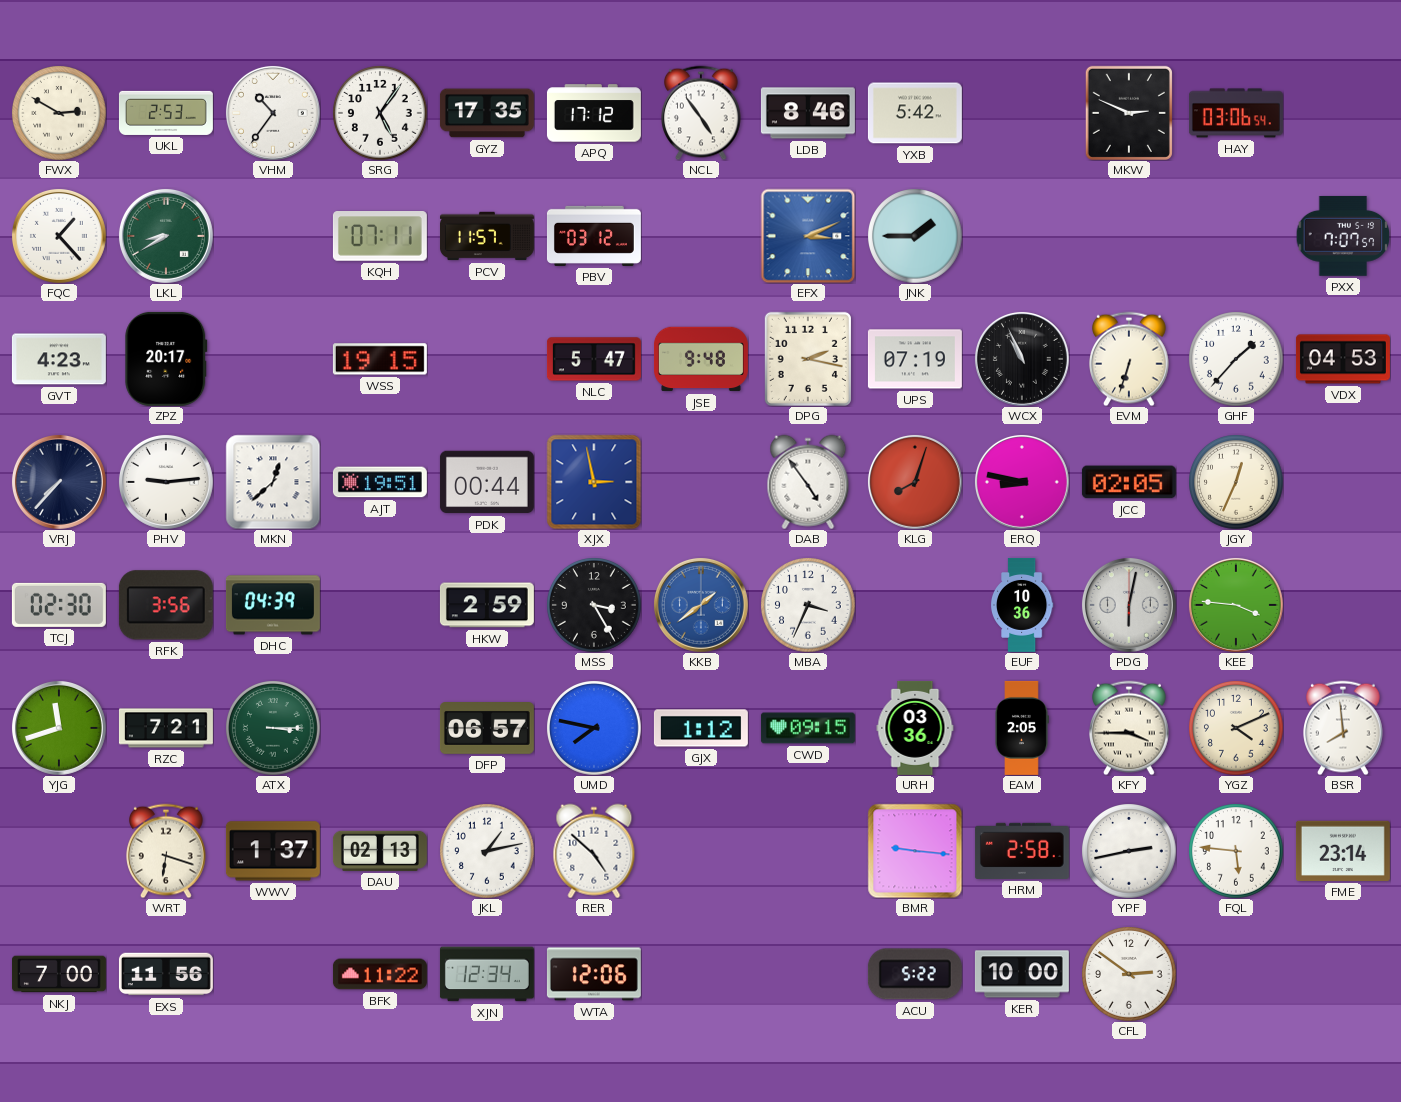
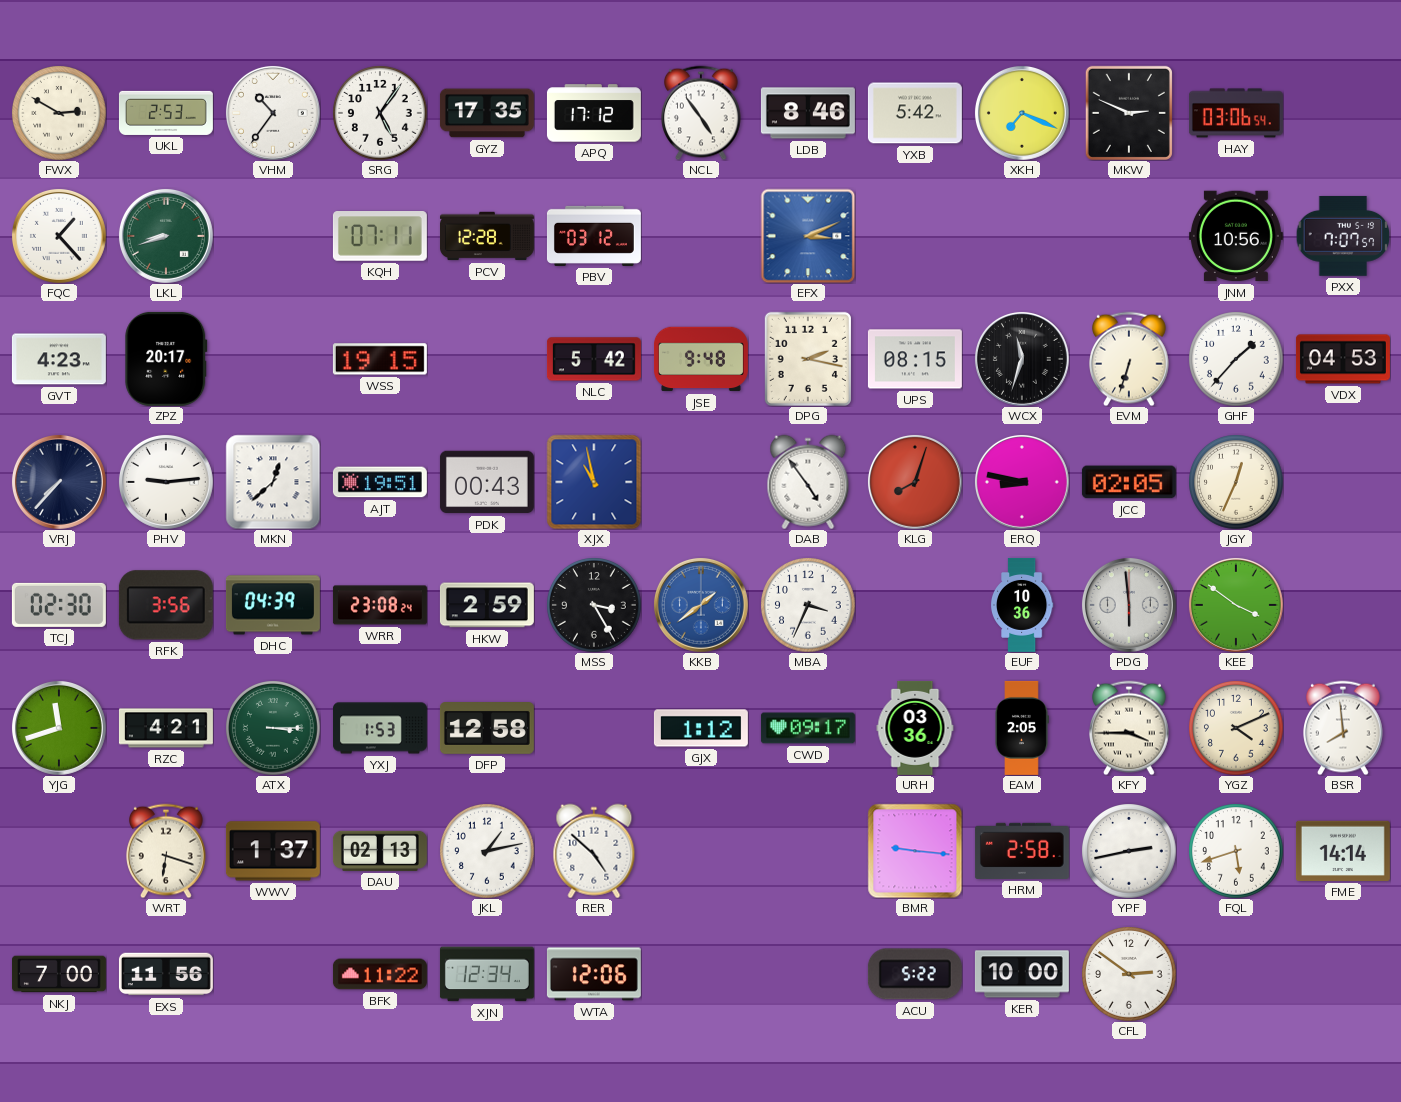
XKH: none -> 7:19
LKL: 8:40 -> 8:42
PCV: 11:57 -> 12:28
JNK: 1:45 -> none
JNM: none -> 10:56
NLC: 5:47 -> 5:42
UPS: 07:19 -> 08:15
WCX: 10:56 -> 11:33
PDK: 00:44 -> 00:43
XJX: 2:58 -> 10:58
WRR: none -> 23:08
PDG: 6:02 -> 5:59
KEE: 3:46 -> 3:51
RZC: 7:21 -> 4:21
YXJ: none -> 1:53
DFP: 06:57 -> 12:58
UMD: 7:47 -> none
CWD: 09:15 -> 09:17
FQL: 5:46 -> 5:42
FME: 23:14 -> 14:14
